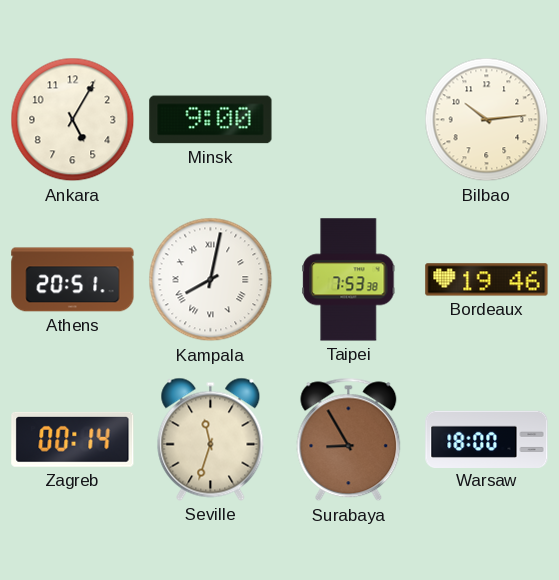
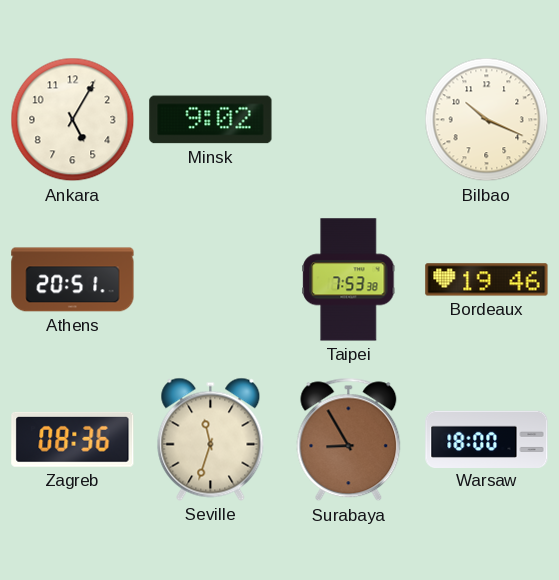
Minsk: 9:00 -> 9:02
Bilbao: 10:14 -> 10:19
Kampala: 8:02 -> none
Zagreb: 00:14 -> 08:36
